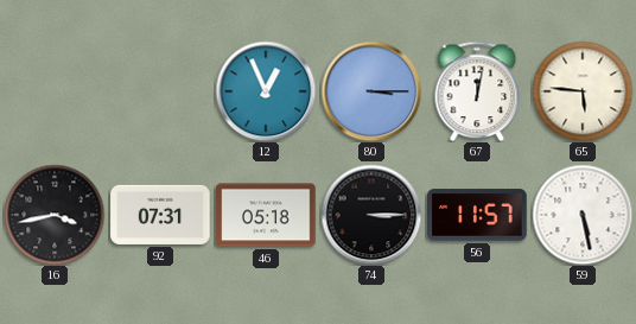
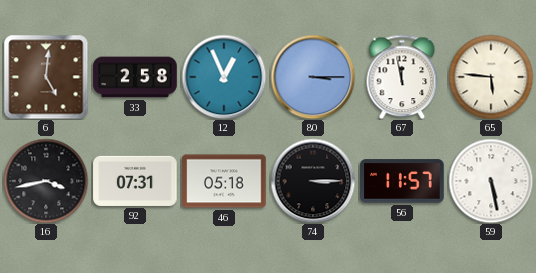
6: none -> 5:01
33: none -> 2:58
67: 12:02 -> 11:58
